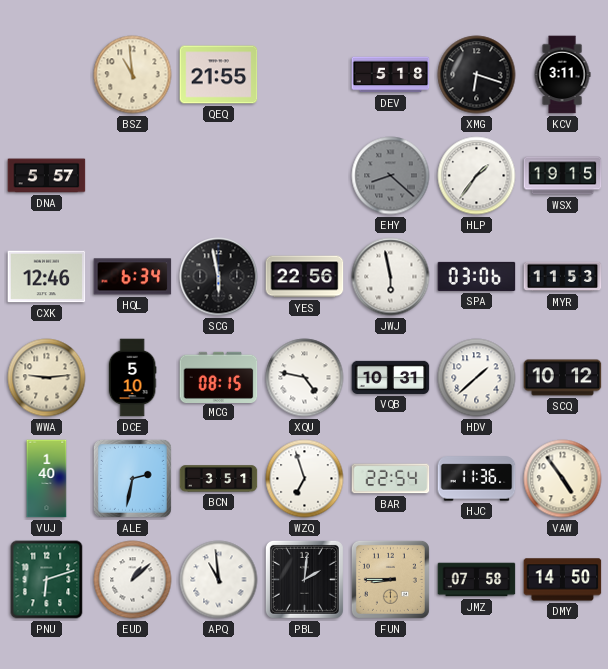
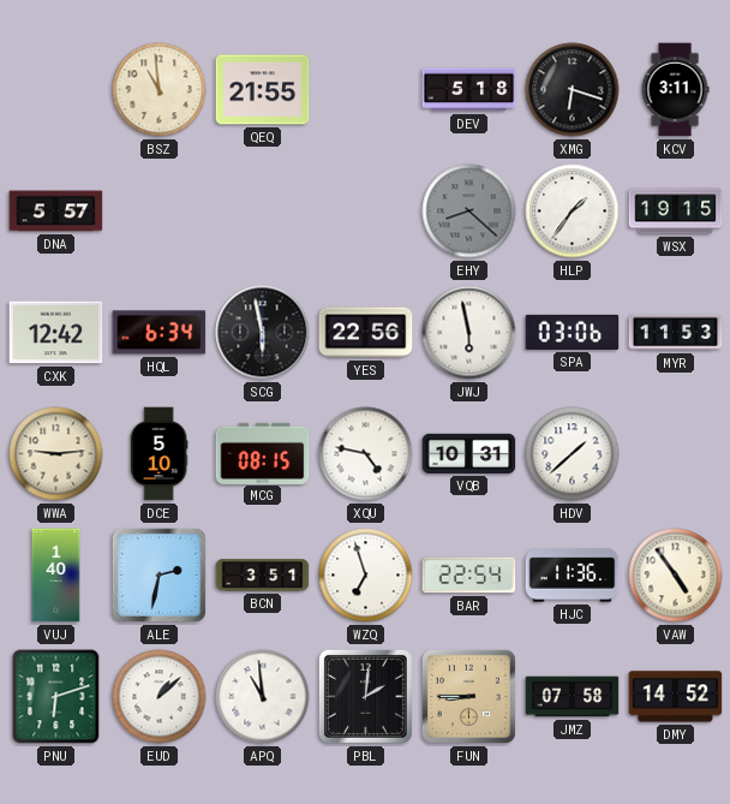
CXK: 12:46 -> 12:42
SCQ: 10:12 -> none
DMY: 14:50 -> 14:52
